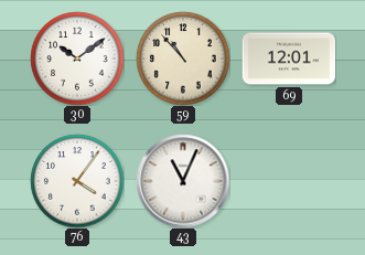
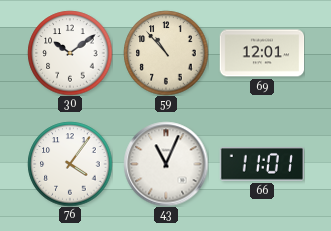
66: none -> 11:01
